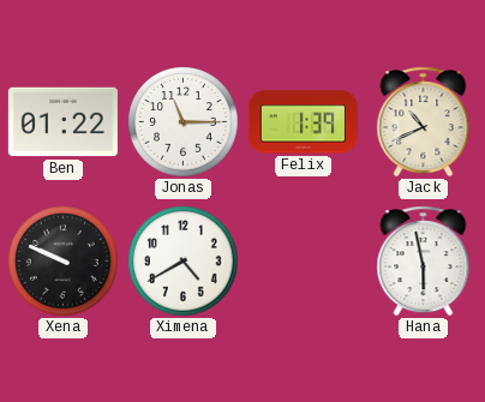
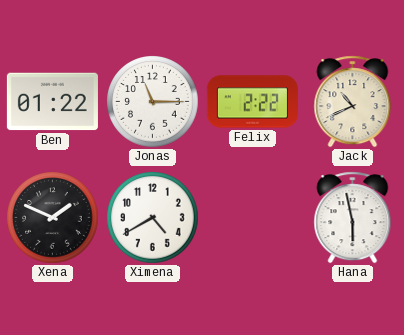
Felix: 1:39 -> 2:22
Xena: 9:49 -> 1:49
